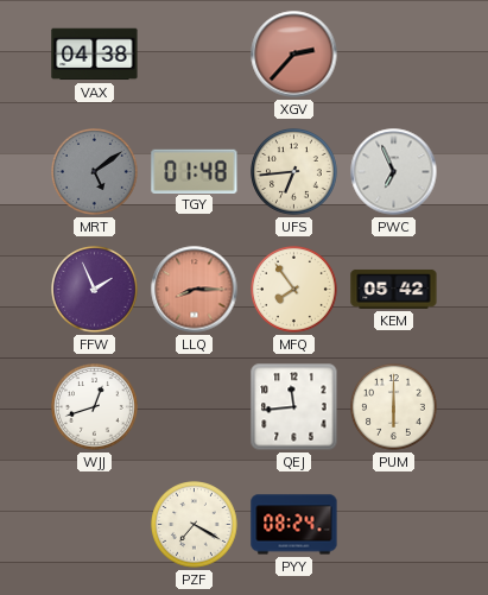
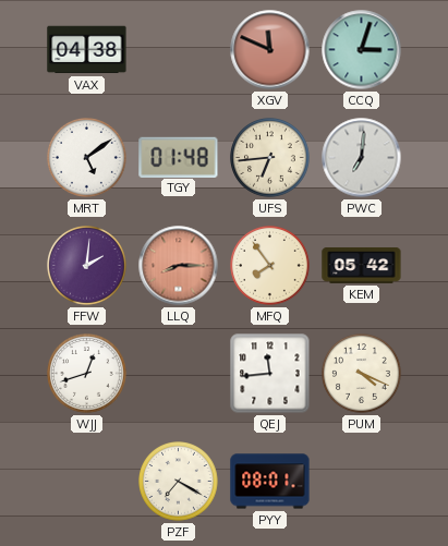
XGV: 2:37 -> 11:49
CCQ: none -> 3:03
MRT dial: grey -> white
PWC: 6:56 -> 7:01
FFW: 1:56 -> 2:01
PUM: 6:00 -> 4:19
PYY: 08:24 -> 08:01
